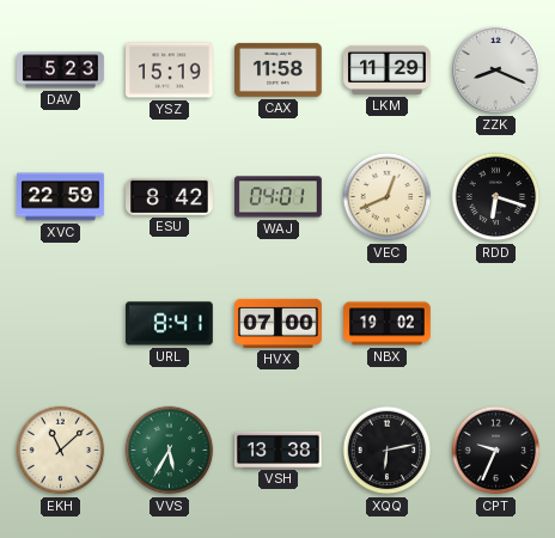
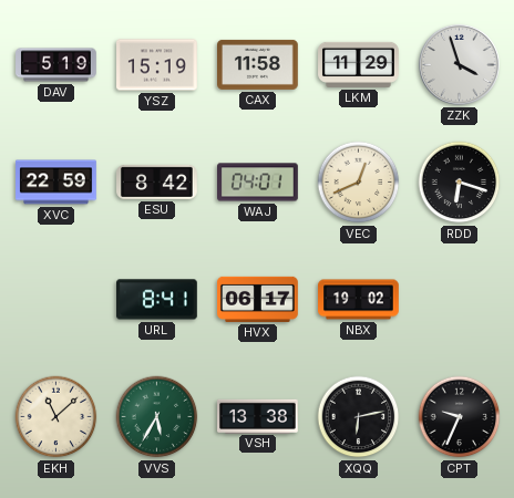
DAV: 5:23 -> 5:19
ZZK: 8:19 -> 3:57
HVX: 07:00 -> 06:17
